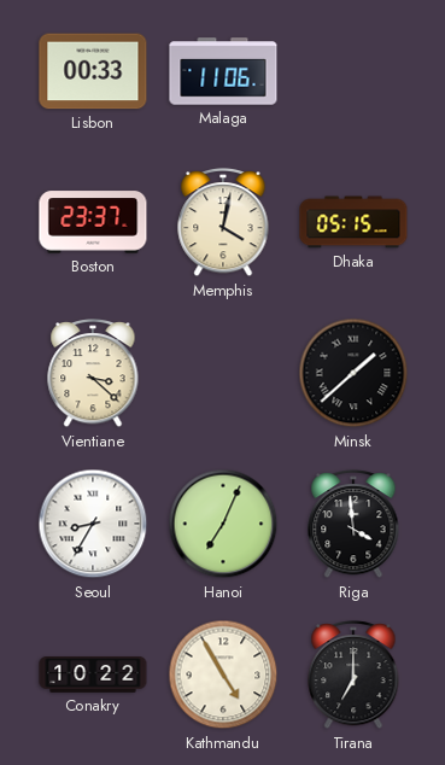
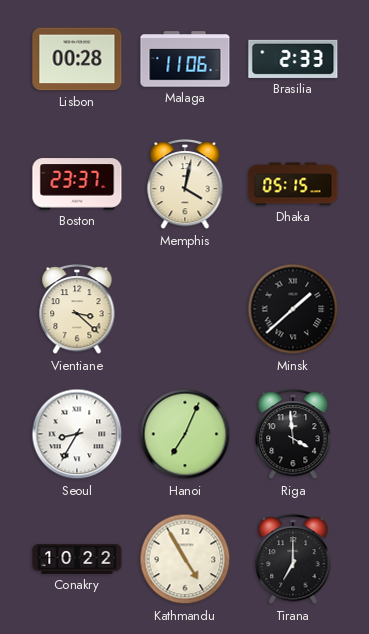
Lisbon: 00:33 -> 00:28
Brasilia: none -> 2:33
